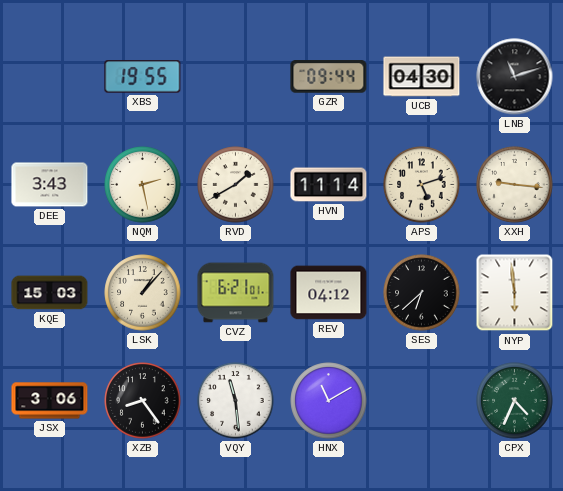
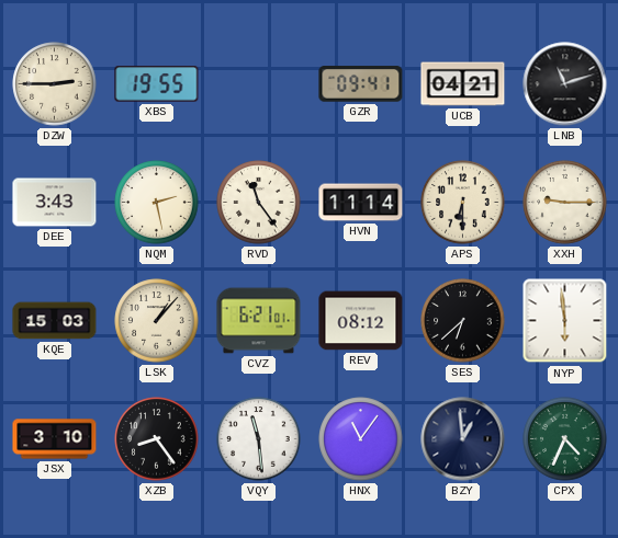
DZW: none -> 2:45
GZR: 09:44 -> 09:41
UCB: 04:30 -> 04:21
RVD: 1:40 -> 11:24
APS: 5:12 -> 6:30
XXH: 9:16 -> 9:15
REV: 04:12 -> 08:12
JSX: 3:06 -> 3:10
HNX: 11:10 -> 11:06
BZY: none -> 12:59
